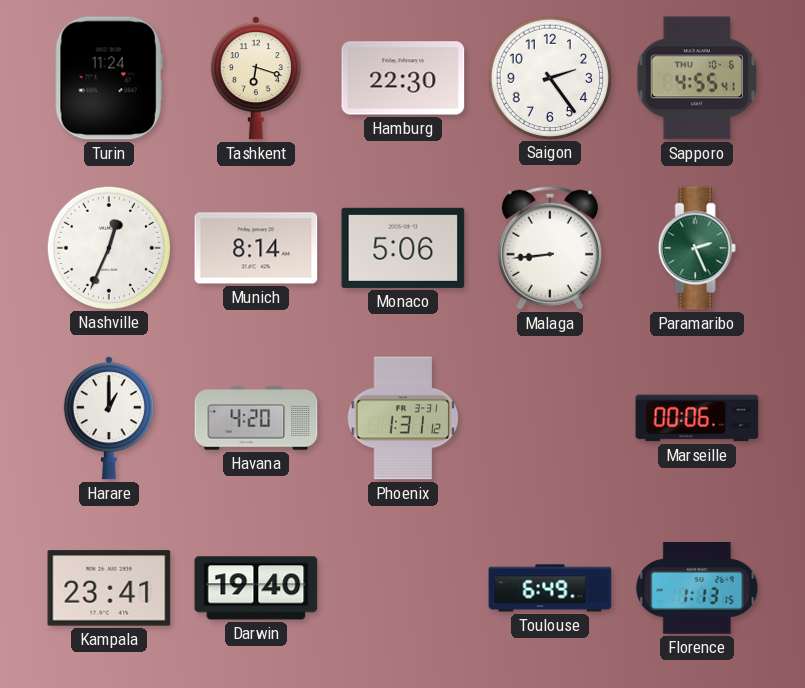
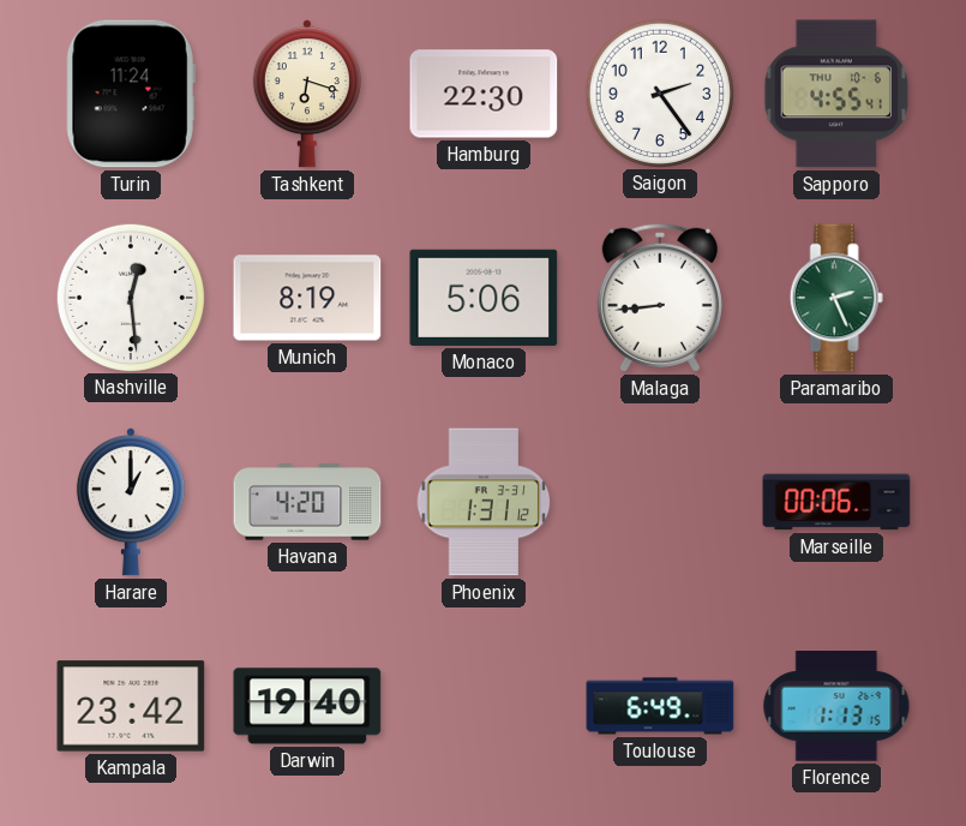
Nashville: 12:34 -> 12:29
Munich: 8:14 -> 8:19
Kampala: 23:41 -> 23:42
